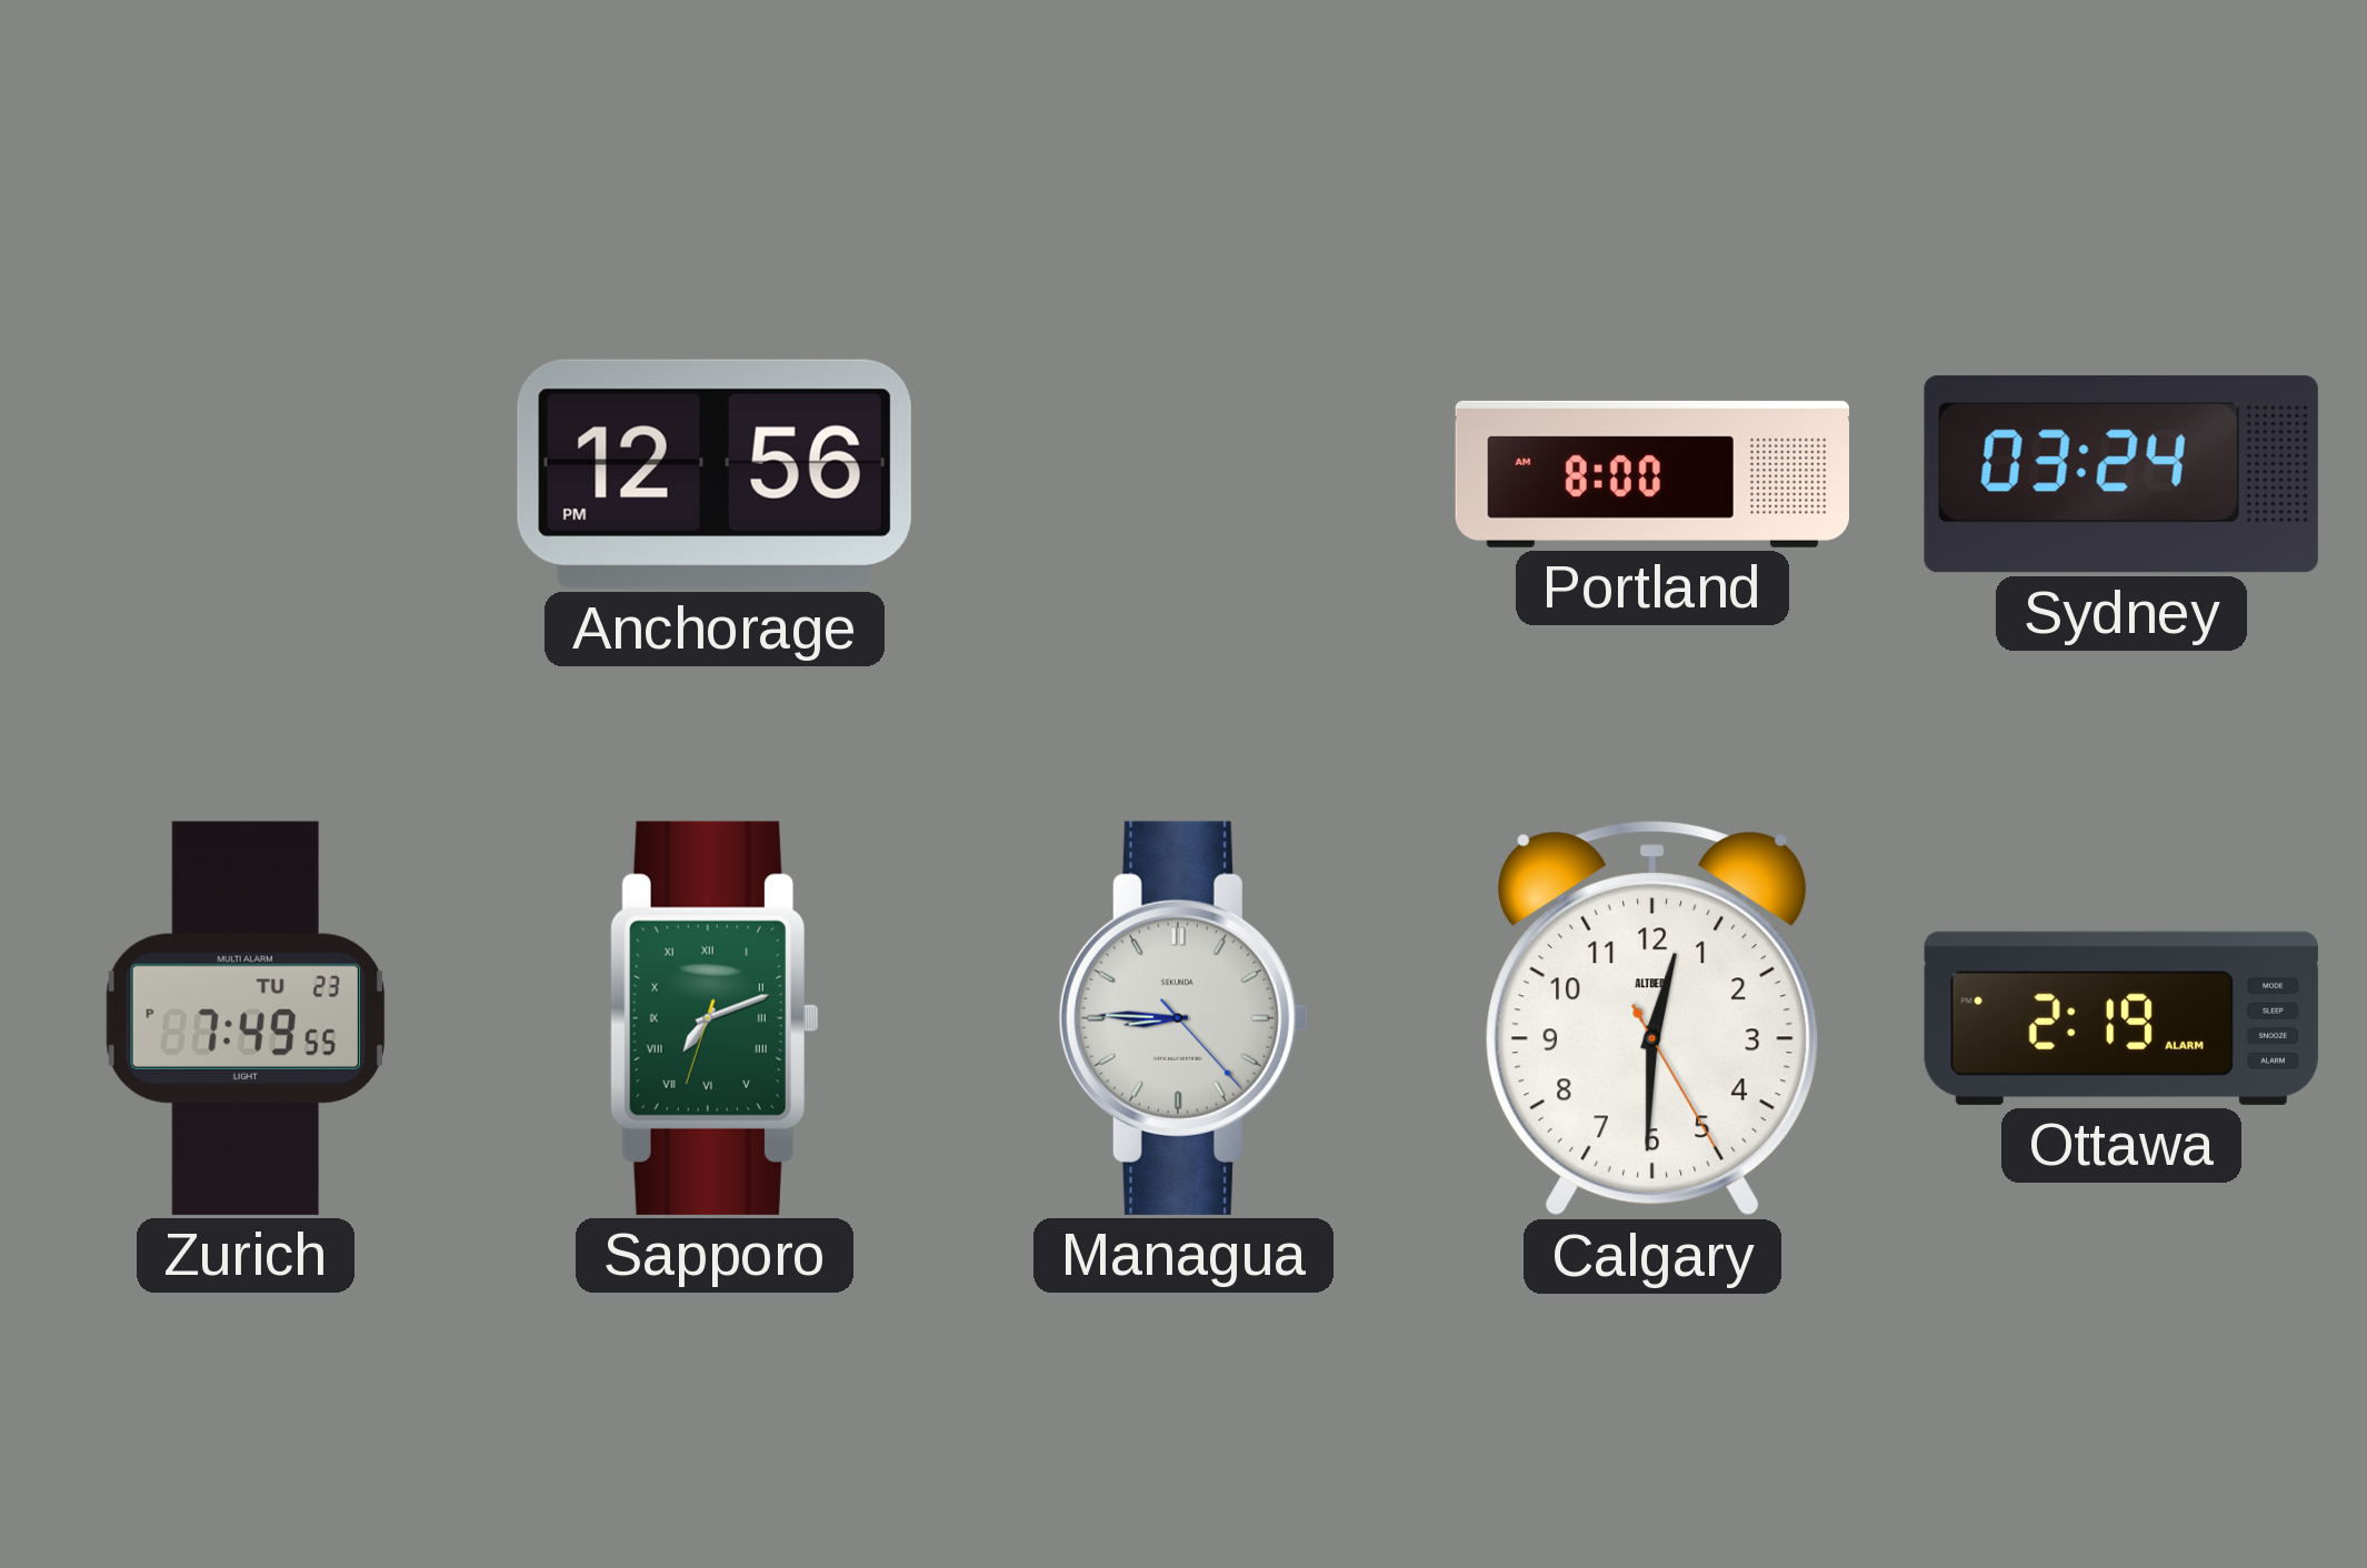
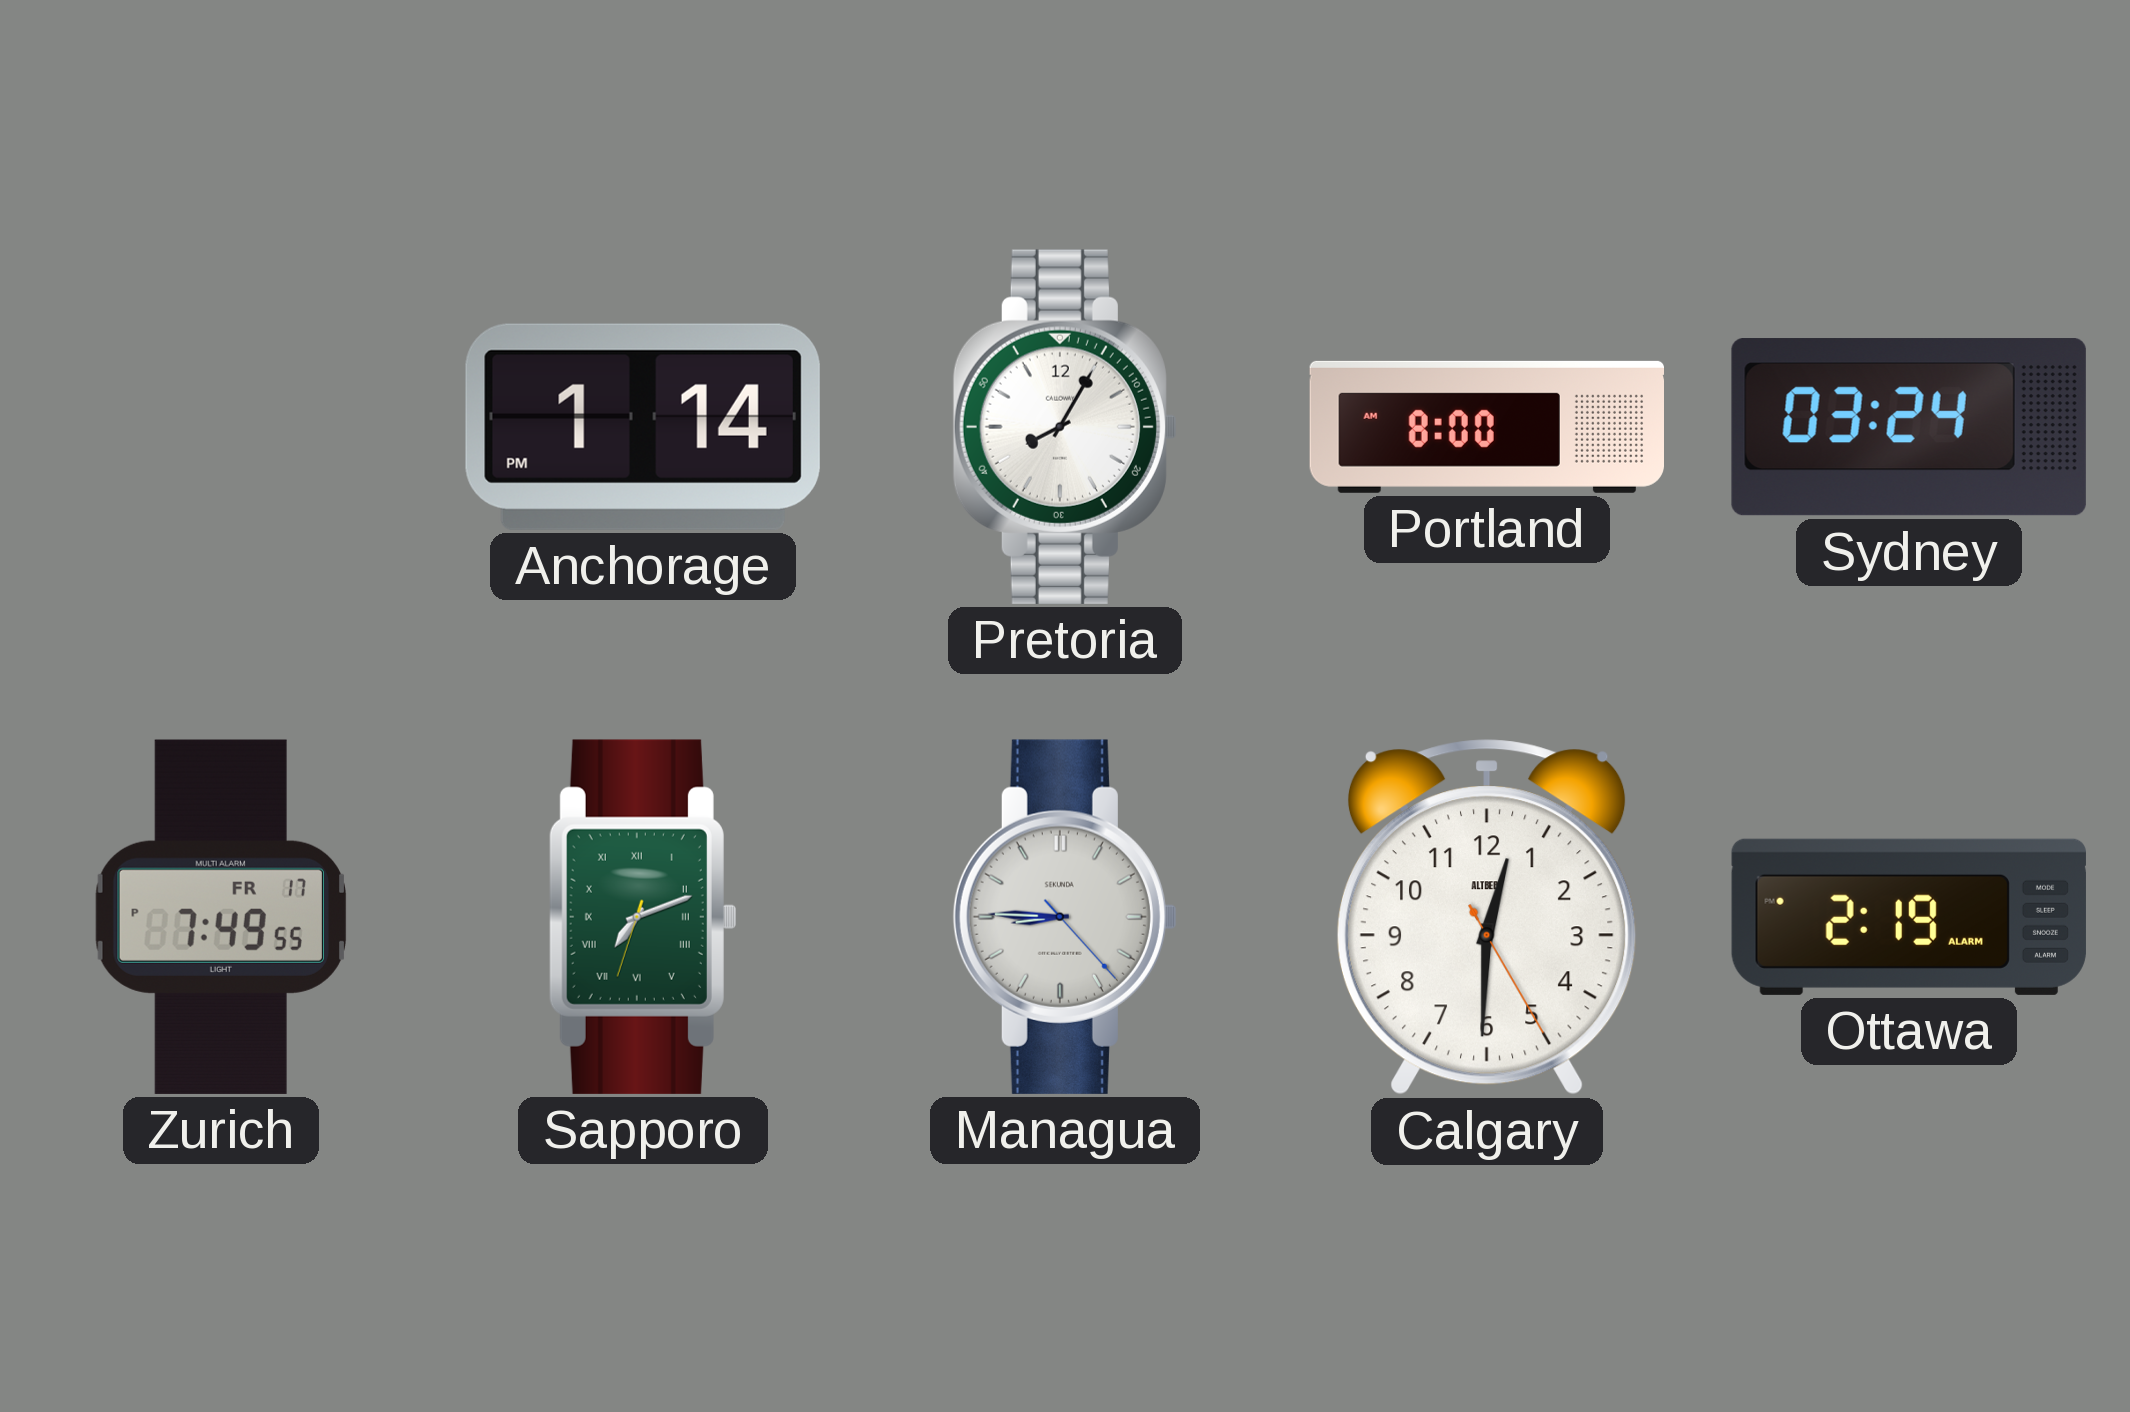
Anchorage: 12:56 -> 1:14
Pretoria: none -> 8:05
Zurich date: TU 23 -> FR 17
